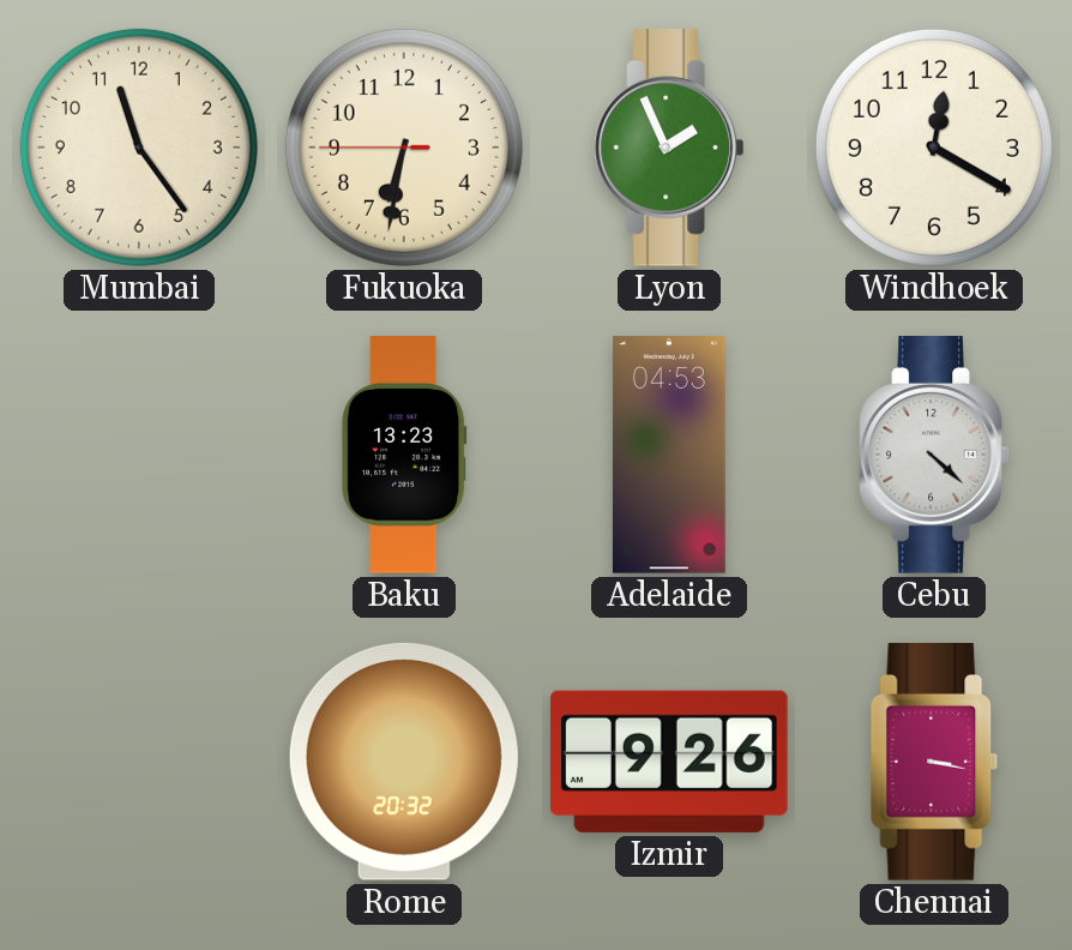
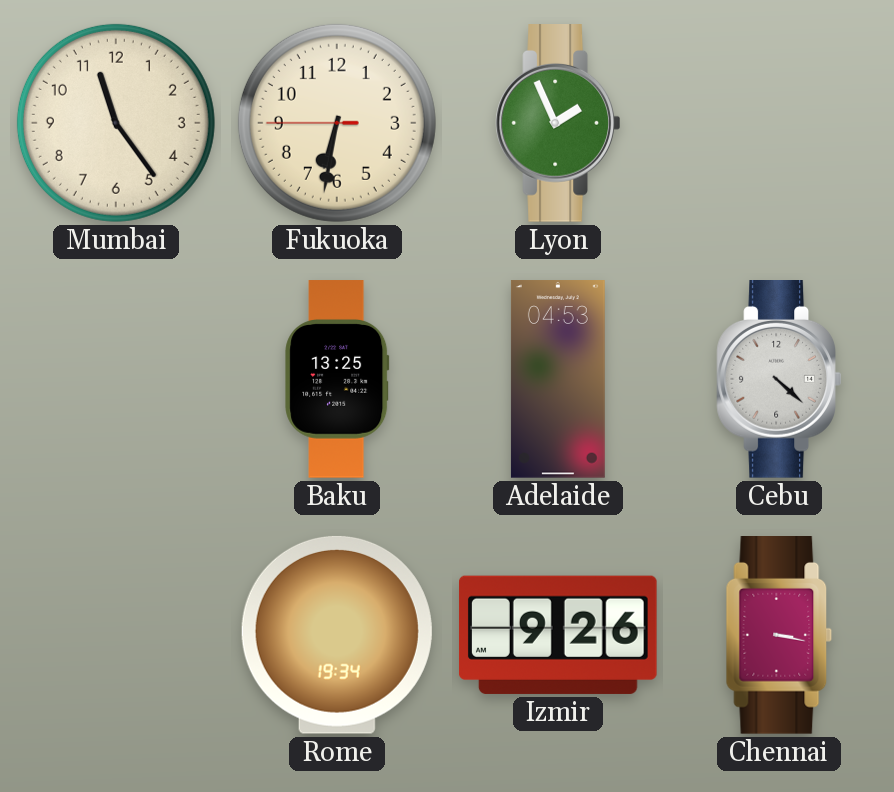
Windhoek: 12:20 -> none
Baku: 13:23 -> 13:25
Rome: 20:32 -> 19:34
